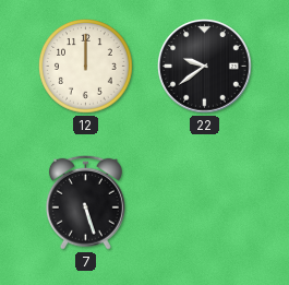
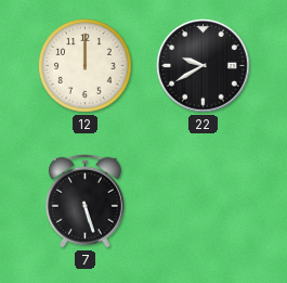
22: 9:39 -> 9:40
